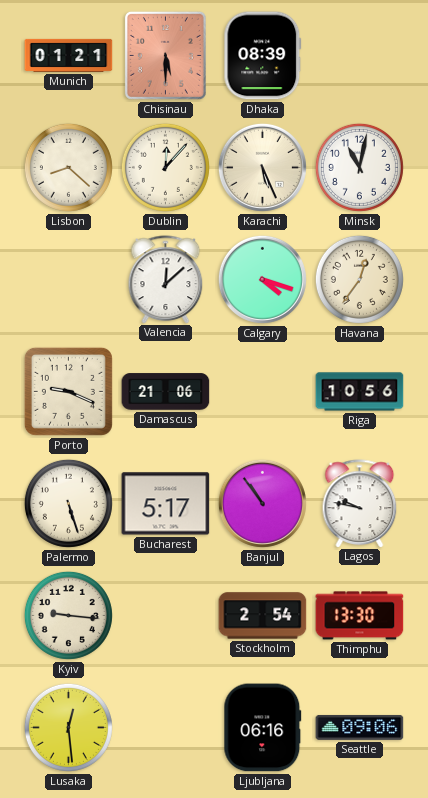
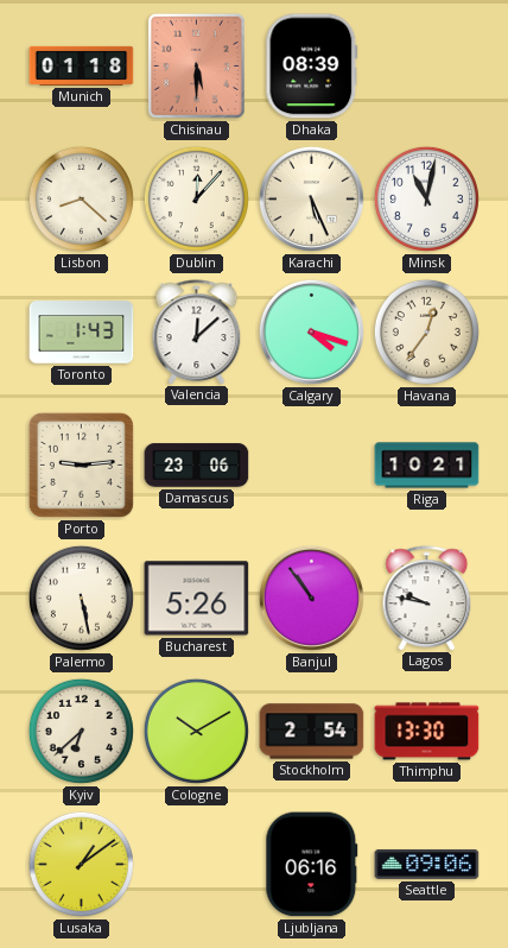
Munich: 01:21 -> 01:18
Toronto: none -> 1:43
Porto: 9:19 -> 9:14
Damascus: 21:06 -> 23:06
Riga: 10:56 -> 10:21
Palermo: 5:27 -> 5:28
Bucharest: 5:17 -> 5:26
Kyiv: 9:16 -> 6:38
Cologne: none -> 10:10
Lusaka: 12:29 -> 1:09
